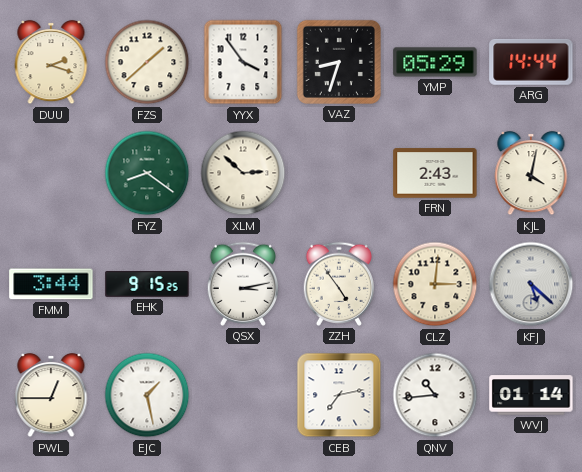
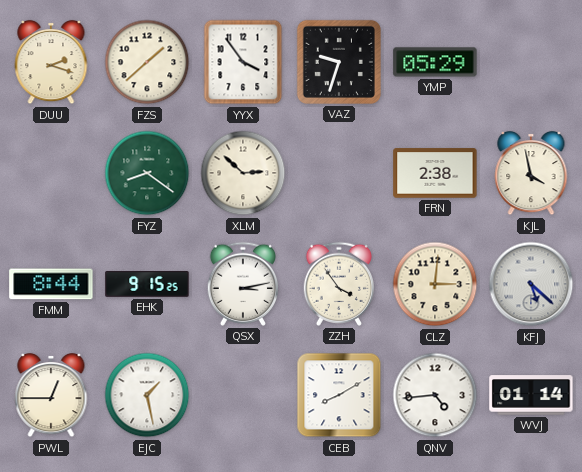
VAZ: 8:33 -> 9:33
ARG: 14:44 -> none
FRN: 2:43 -> 2:38
KJL: 4:02 -> 3:58
FMM: 3:44 -> 8:44
ZZH: 4:54 -> 3:54
CEB: 7:13 -> 8:10
QNV: 10:44 -> 4:44
